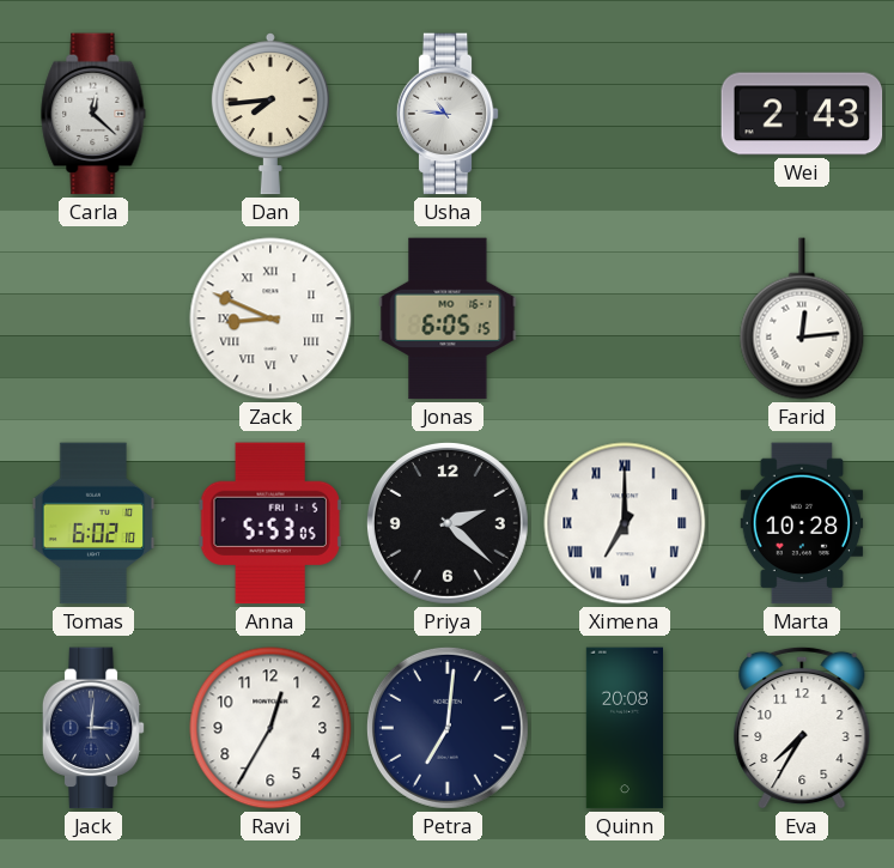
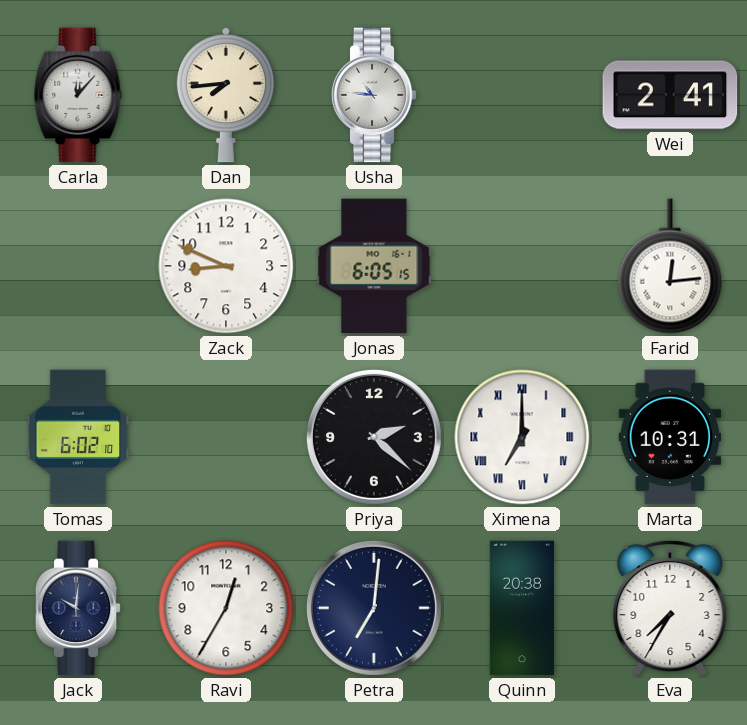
Carla: 12:22 -> 12:07
Wei: 2:43 -> 2:41
Zack numerals: Roman -> Arabic
Anna: 5:53 -> none
Marta: 10:28 -> 10:31
Jack: 3:01 -> 10:01
Quinn: 20:08 -> 20:38
